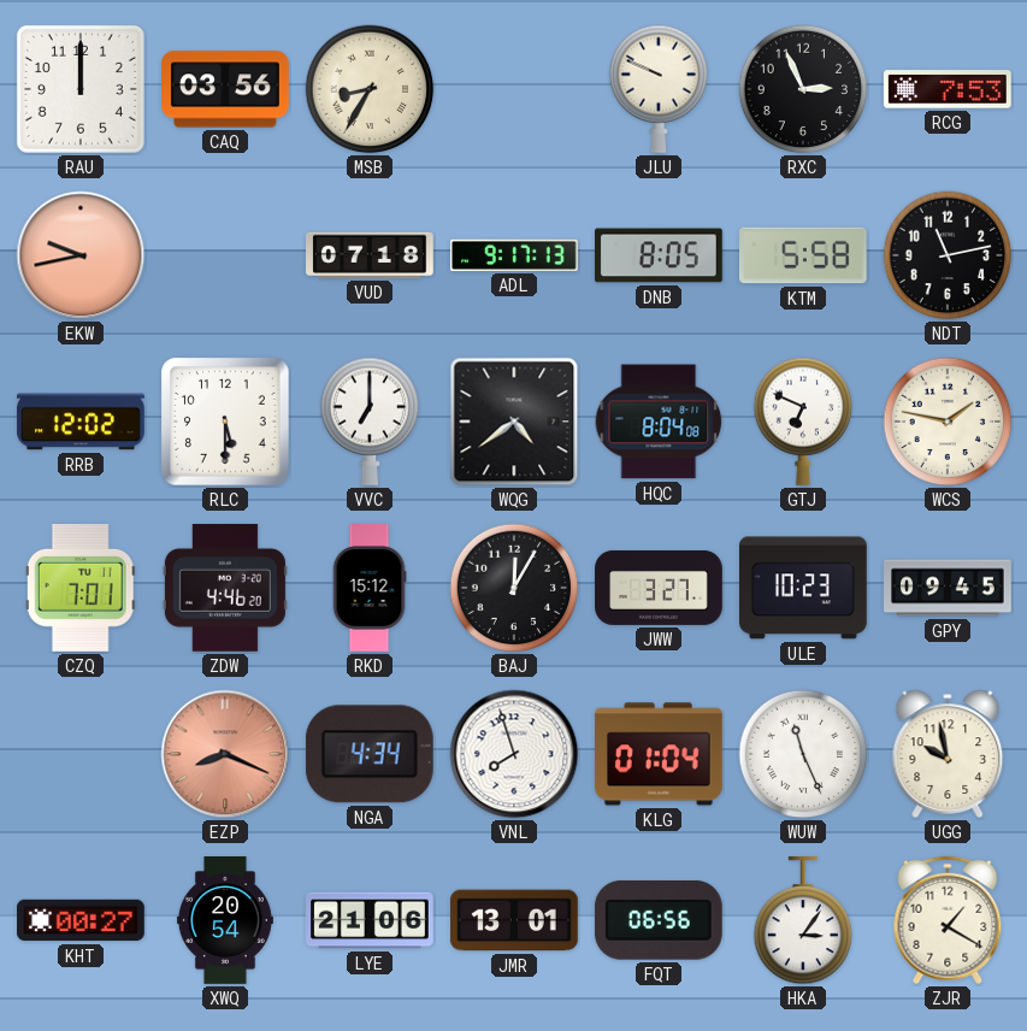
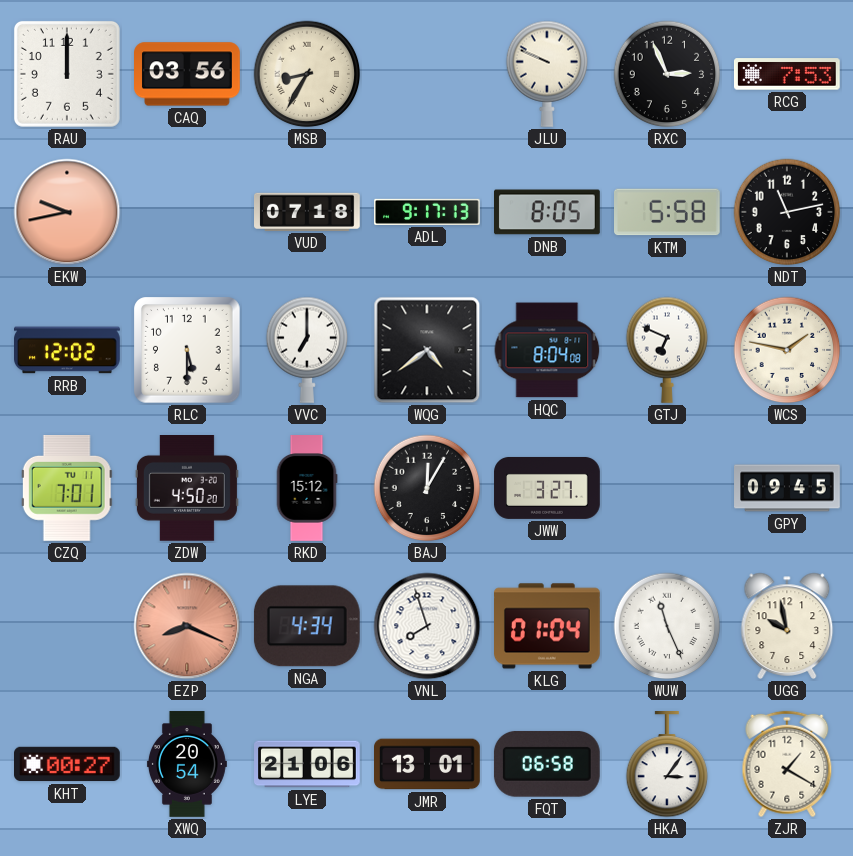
ZDW: 4:46 -> 4:50
ULE: 10:23 -> none
FQT: 06:56 -> 06:58
